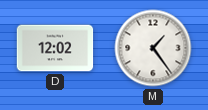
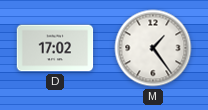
D: 12:02 -> 17:02
